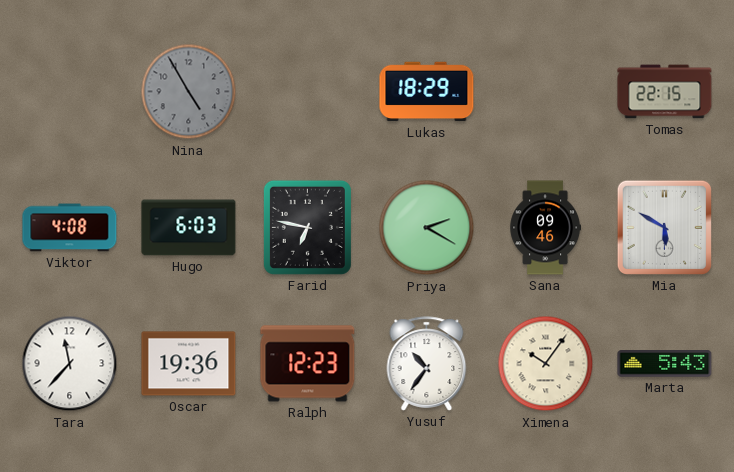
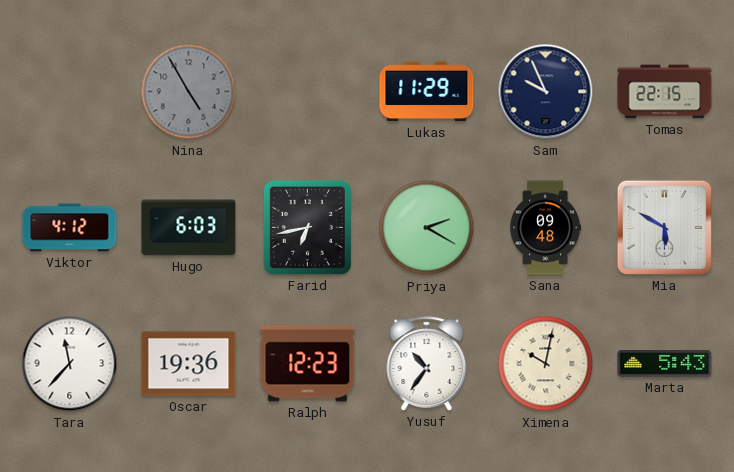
Lukas: 18:29 -> 11:29
Sam: none -> 9:56
Viktor: 4:08 -> 4:12
Farid: 6:47 -> 6:43
Sana: 09:46 -> 09:48
Ximena: 10:06 -> 10:02
